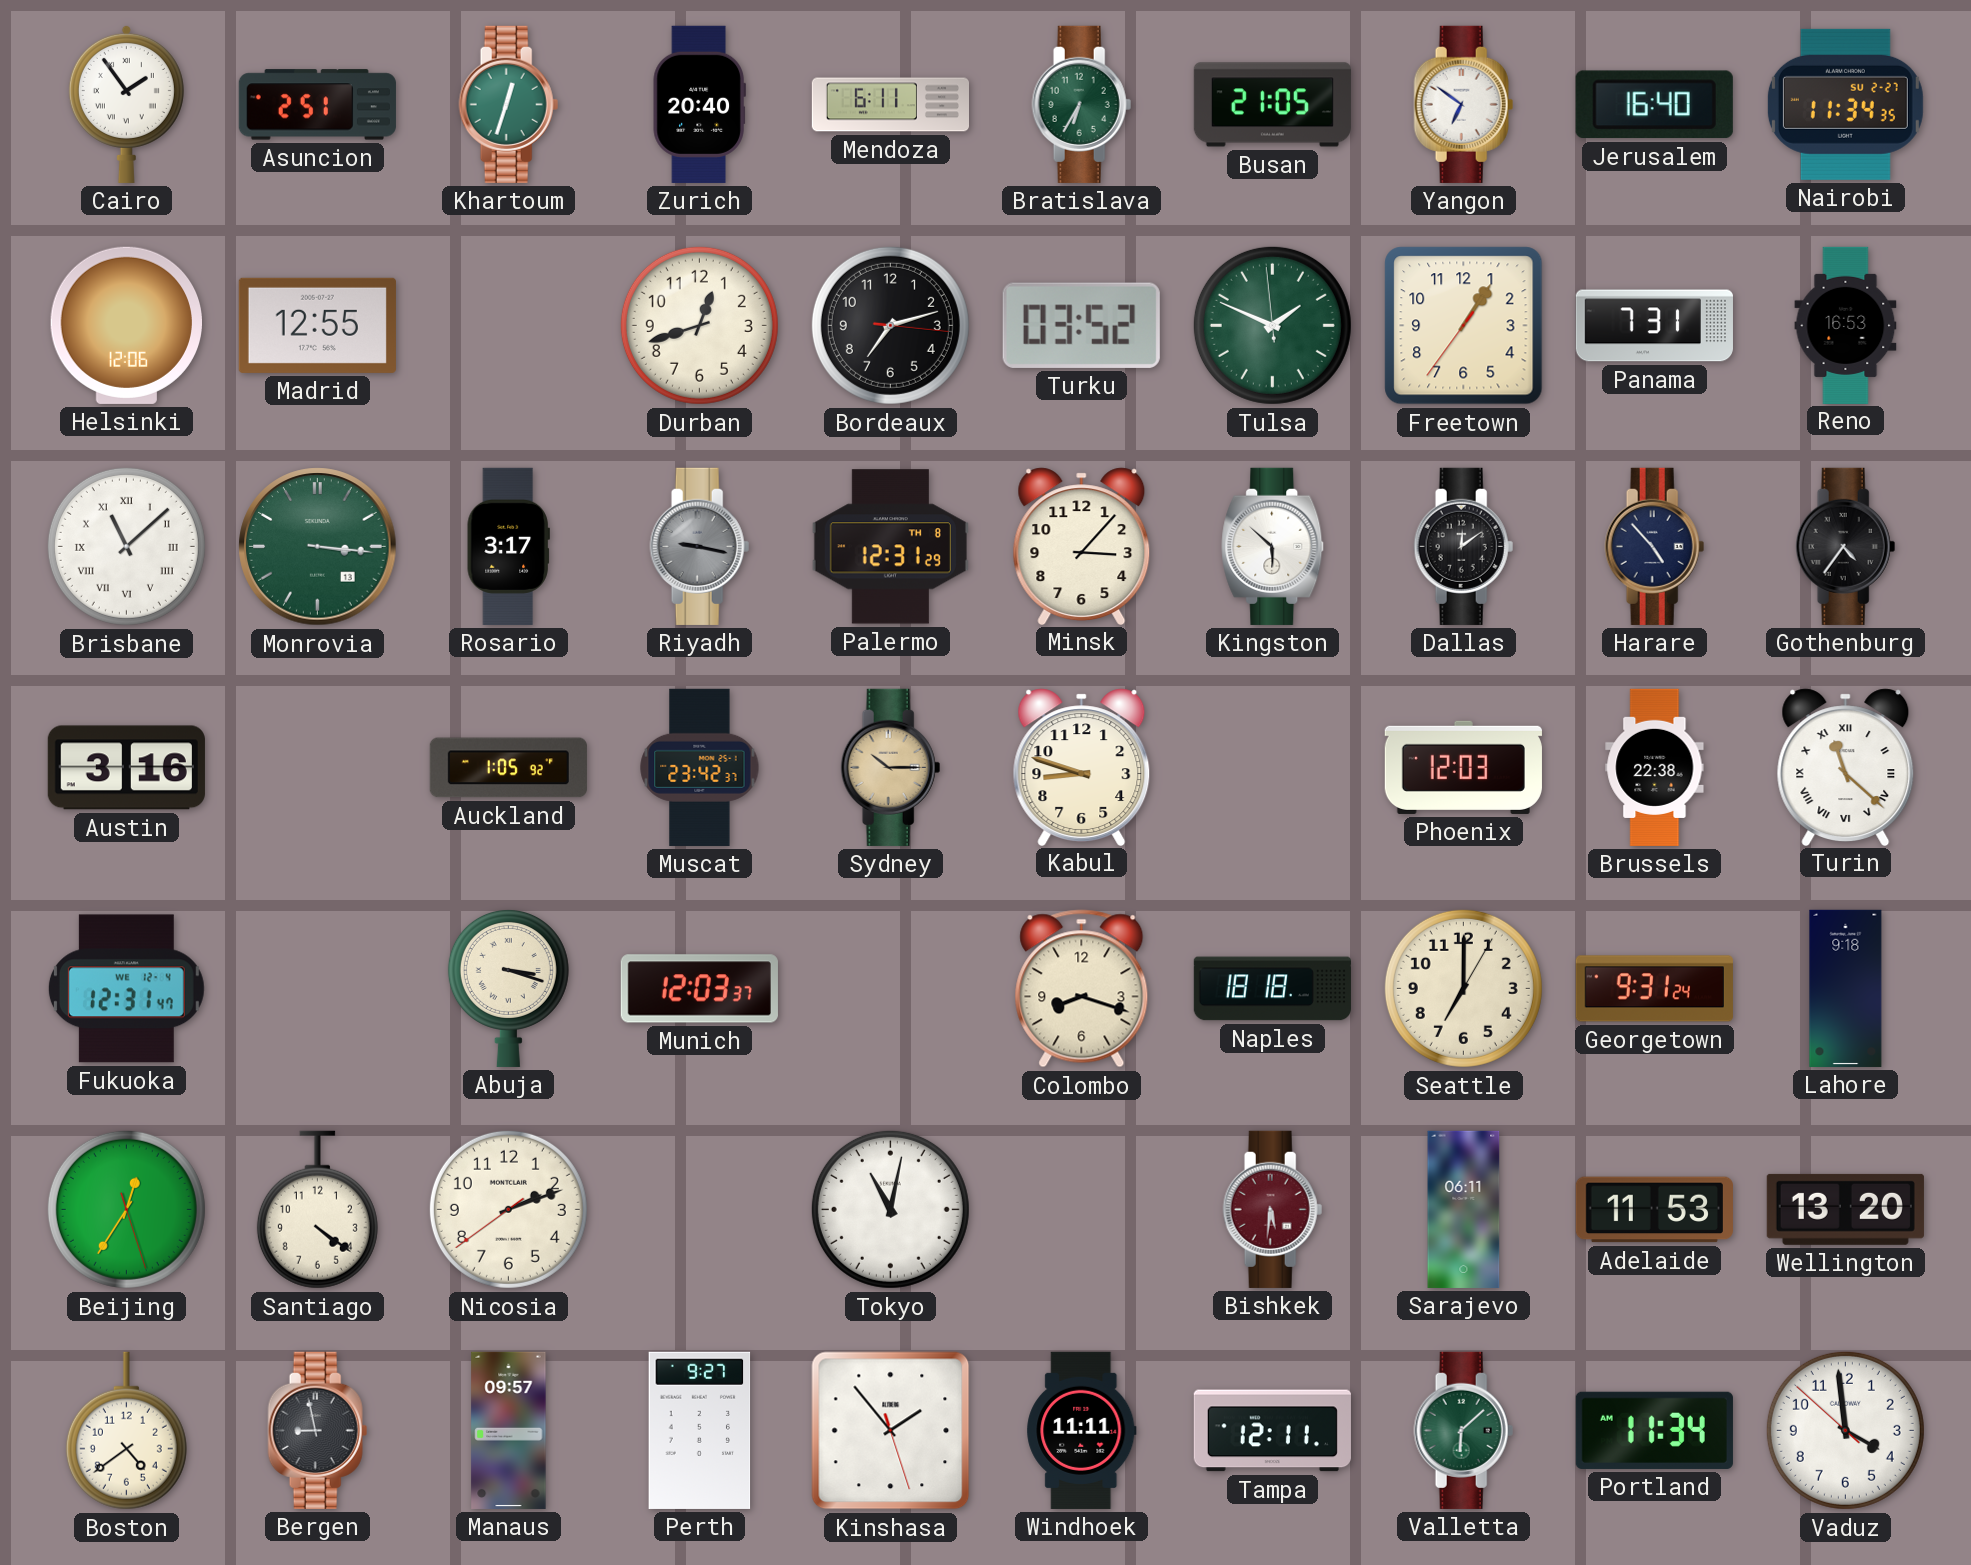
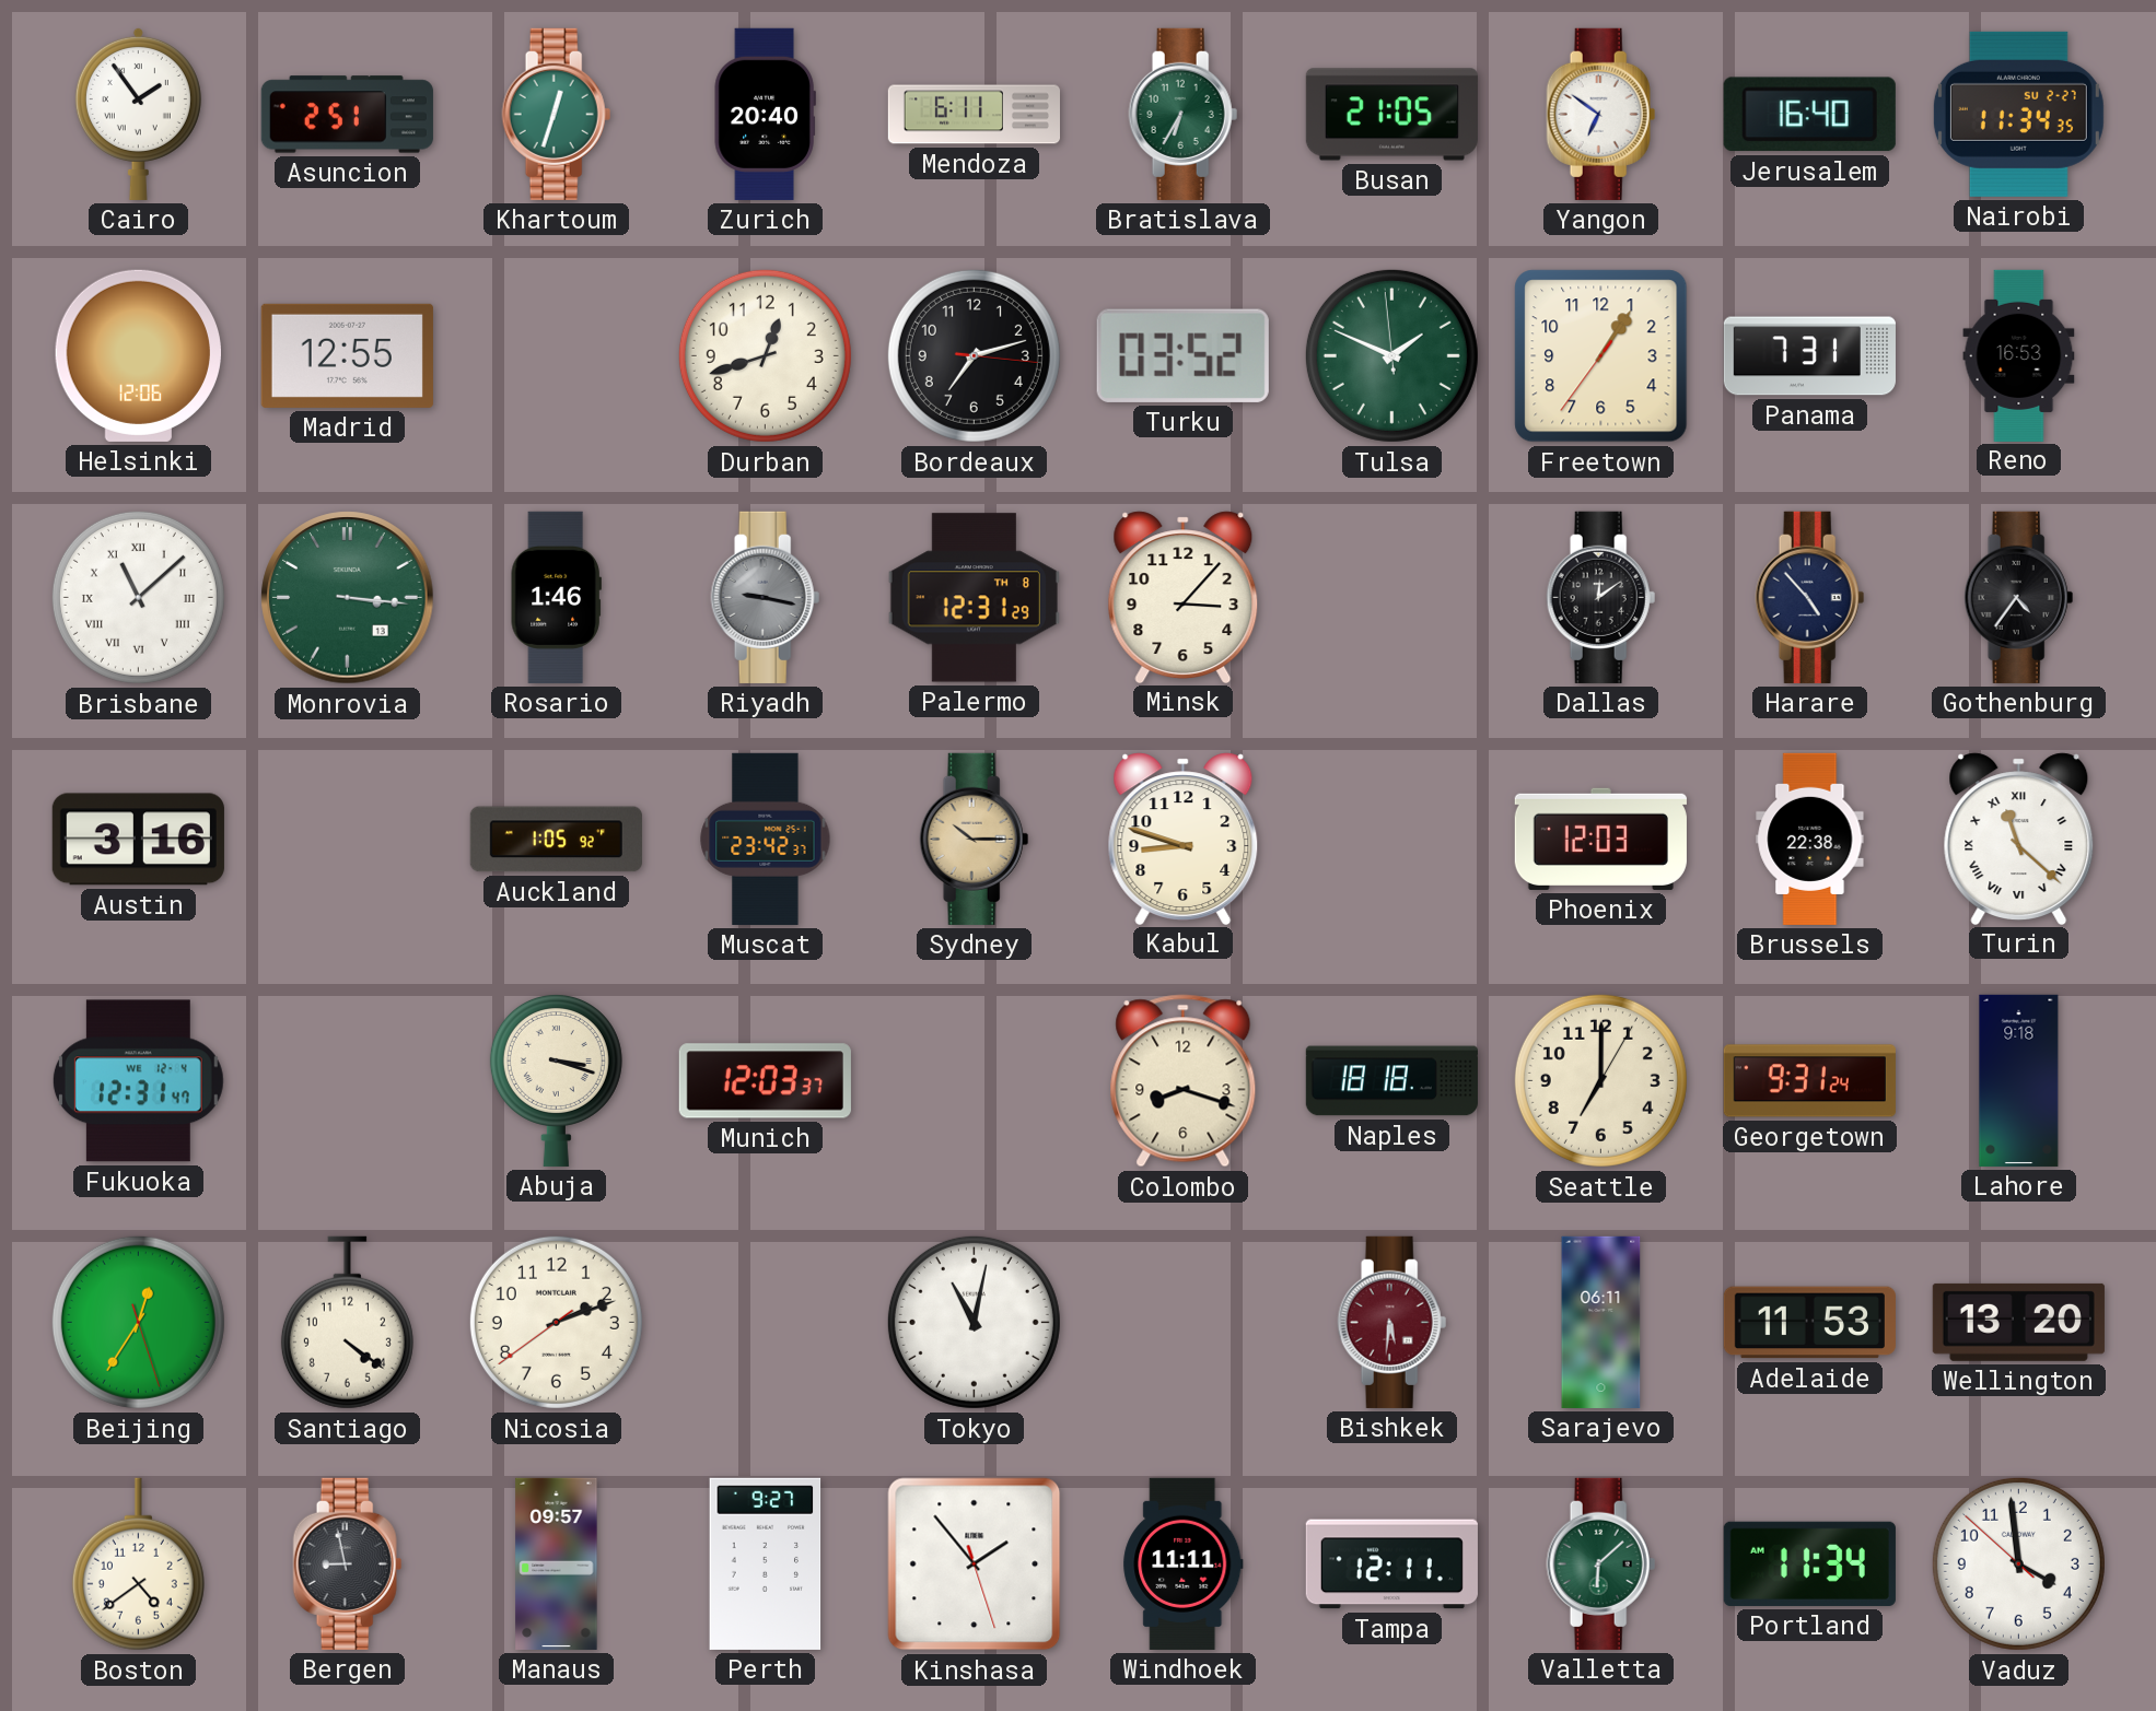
Rosario: 3:17 -> 1:46
Kingston: 5:52 -> none
